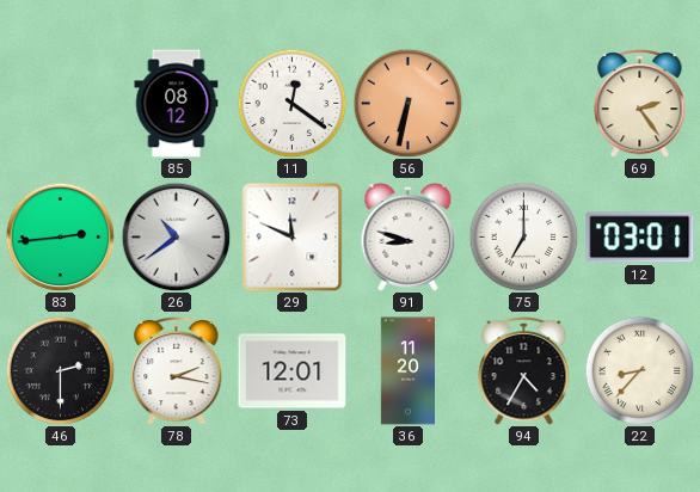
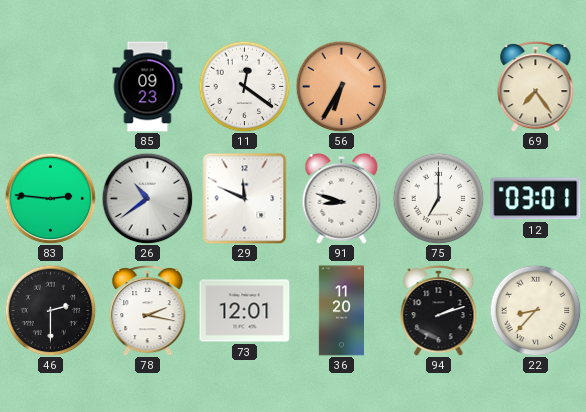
85: 08:12 -> 09:23
56: 6:32 -> 6:35
69: 2:24 -> 7:24
83: 2:44 -> 2:46
94: 4:35 -> 2:12
